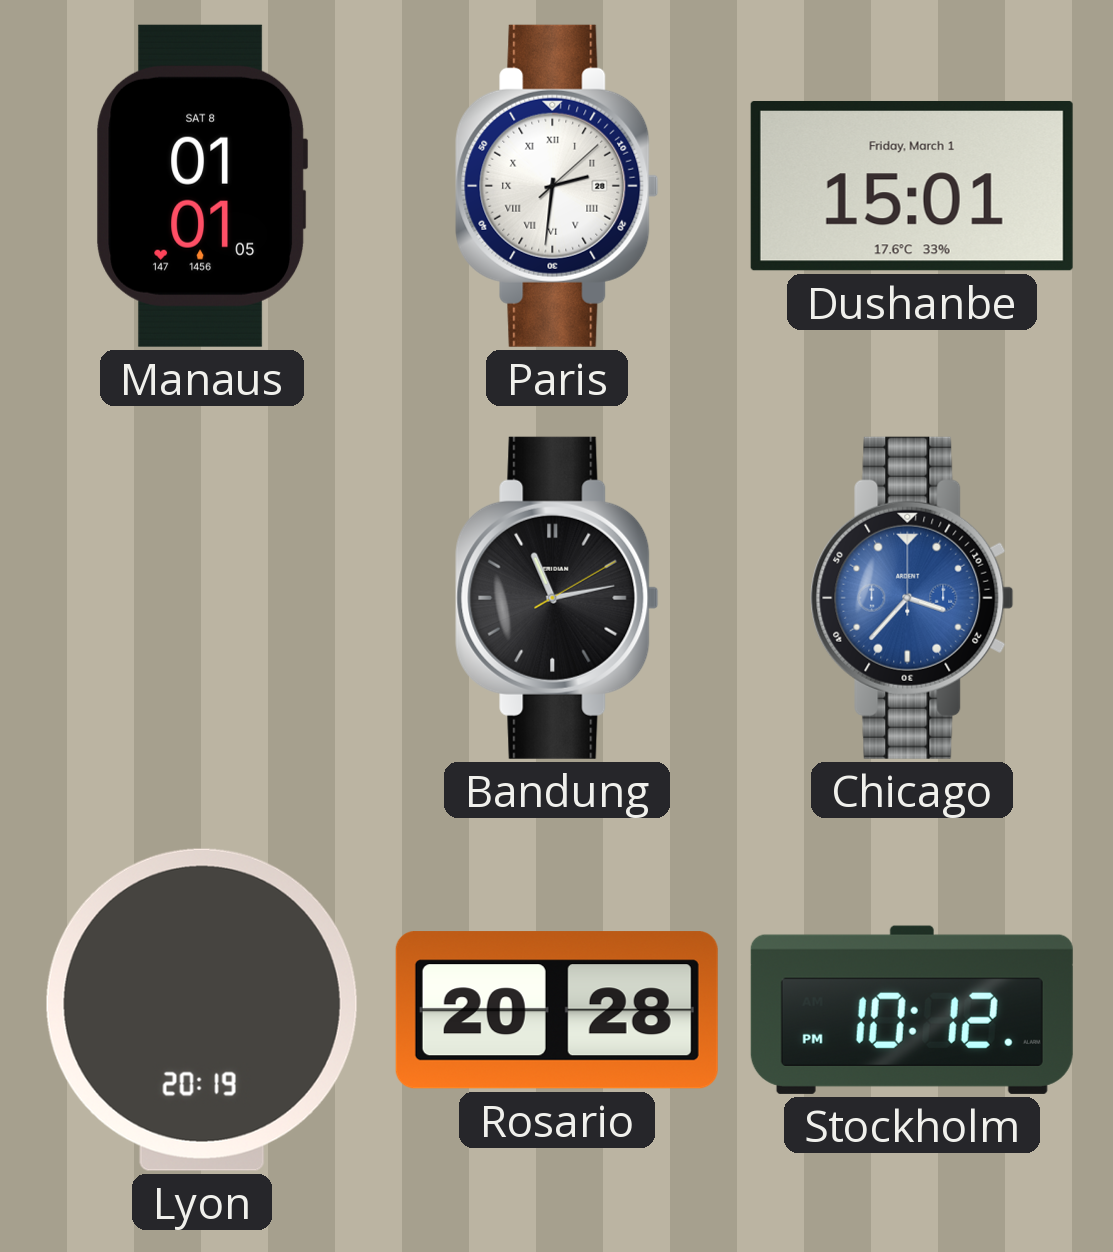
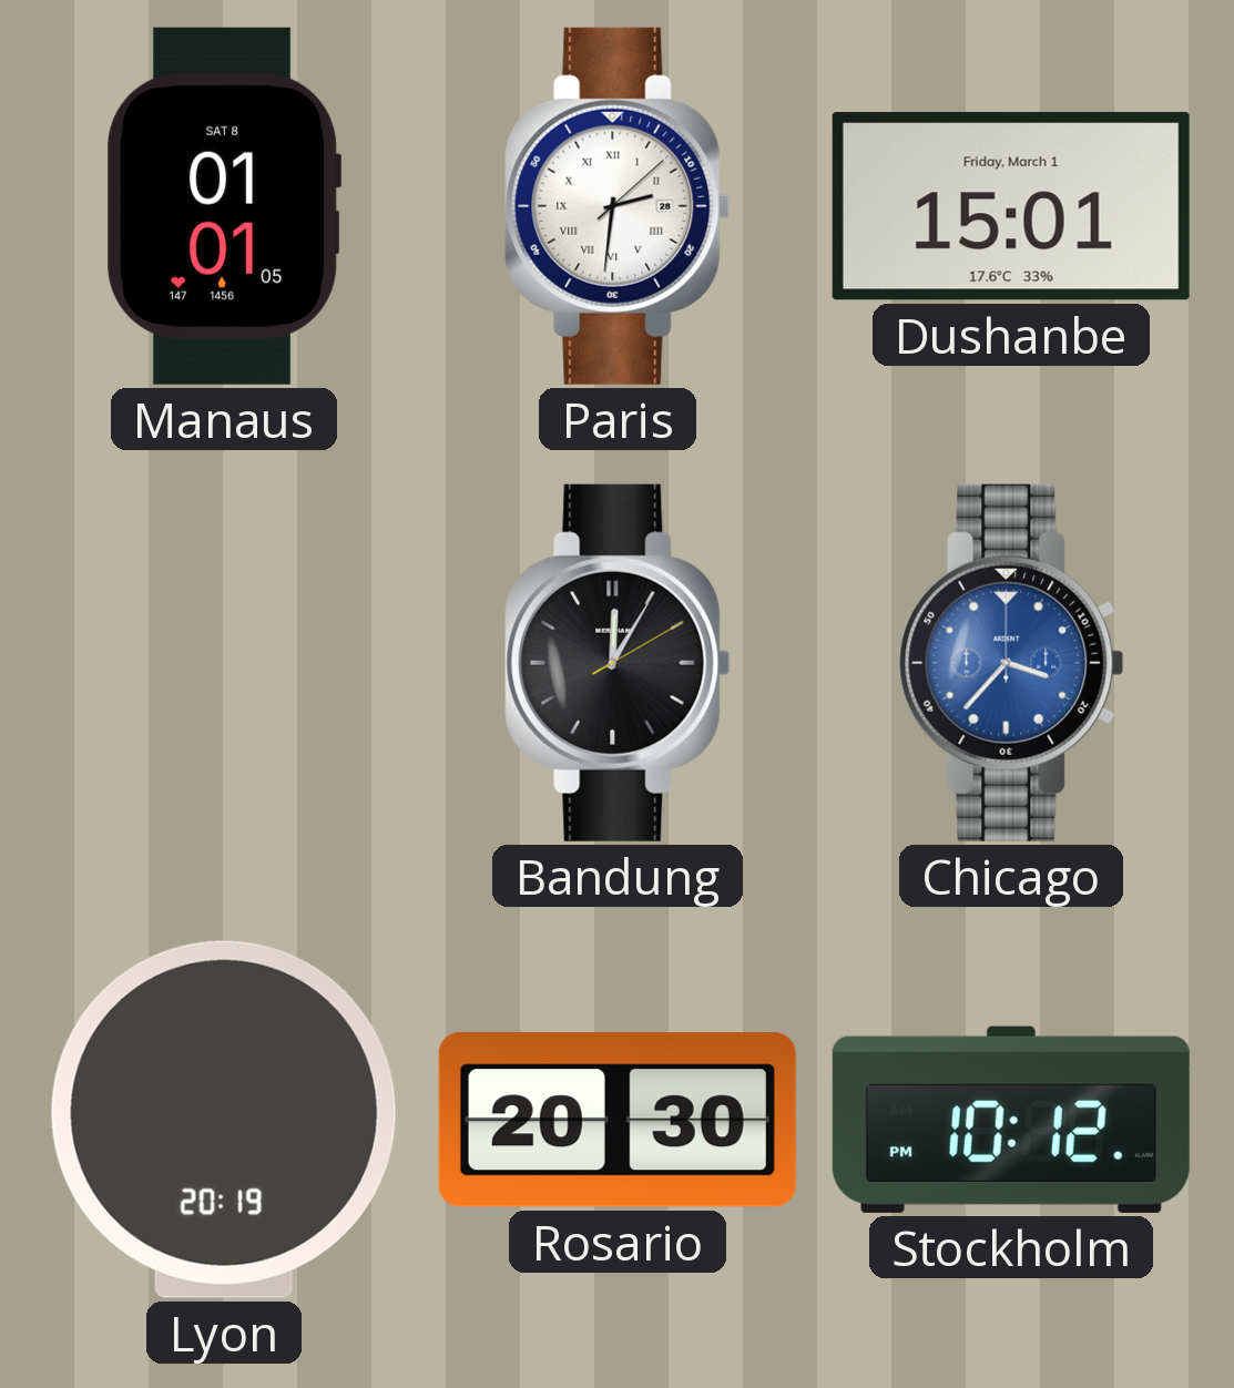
Bandung: 11:13 -> 12:05
Rosario: 20:28 -> 20:30
